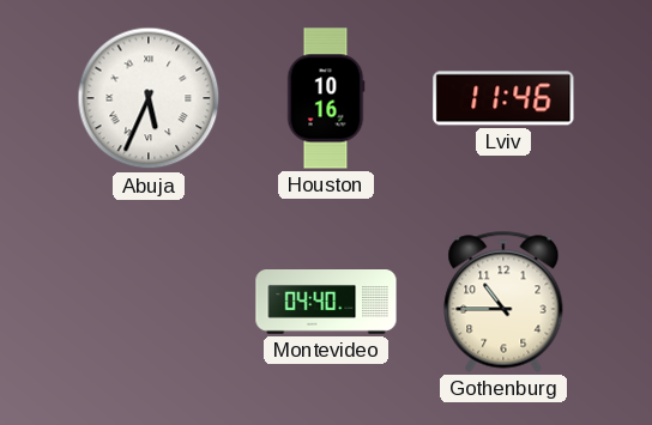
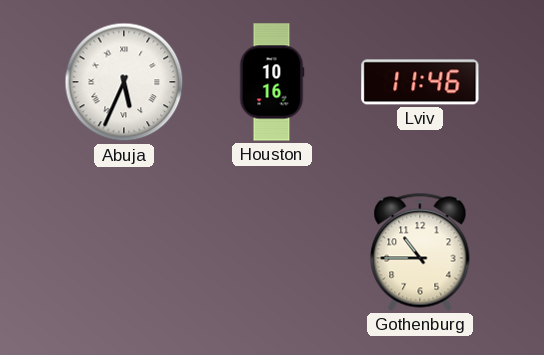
Montevideo: 04:40 -> none
